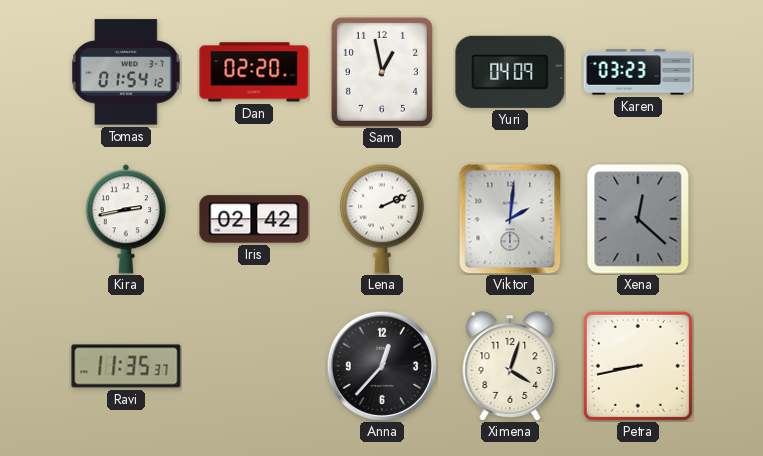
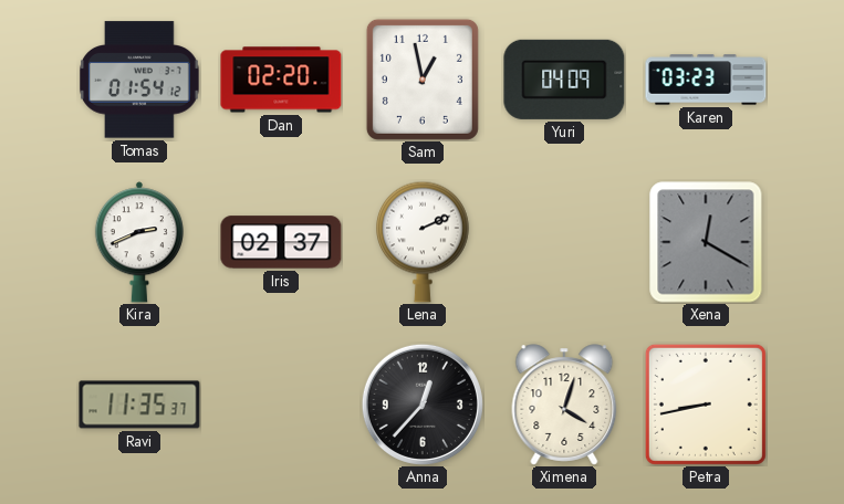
Kira: 2:43 -> 2:41
Iris: 02:42 -> 02:37
Viktor: 2:01 -> none
Xena: 12:22 -> 12:20
